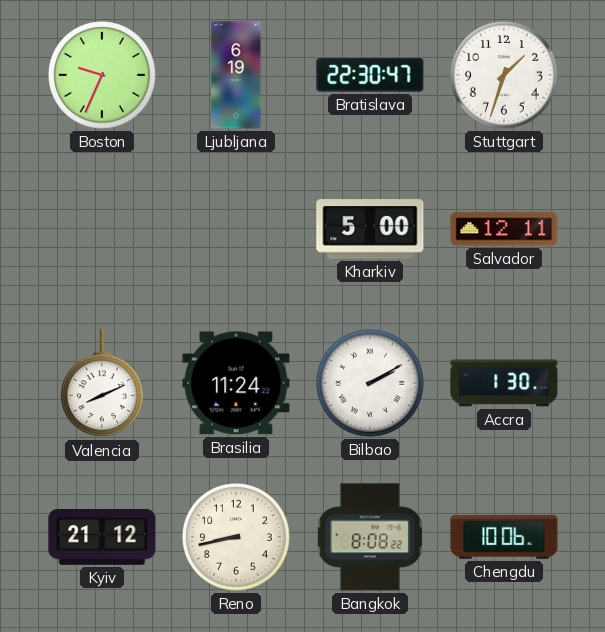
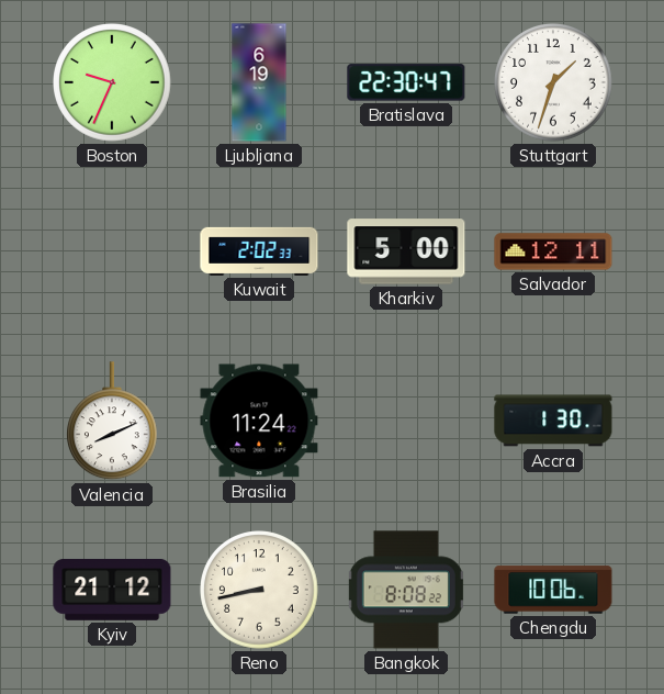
Kuwait: none -> 2:02
Bilbao: 2:10 -> none
